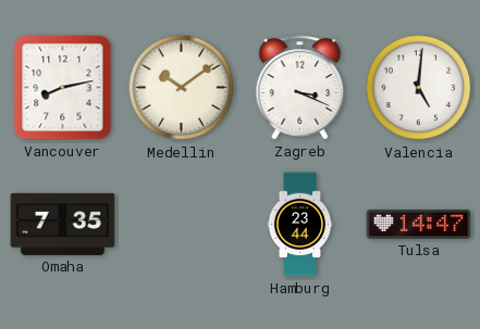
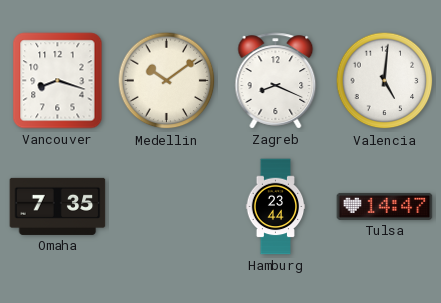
Vancouver: 8:13 -> 8:18
Zagreb: 3:19 -> 8:19
